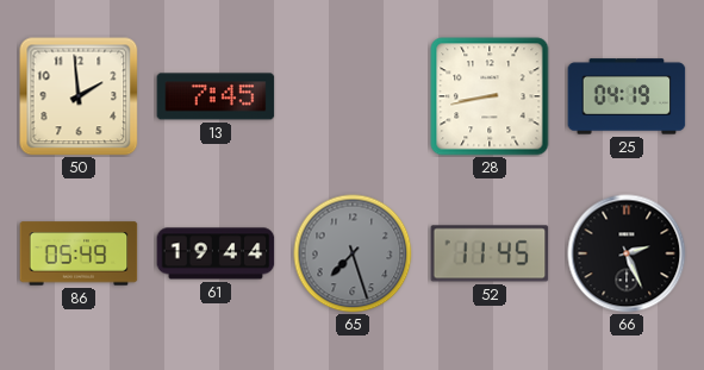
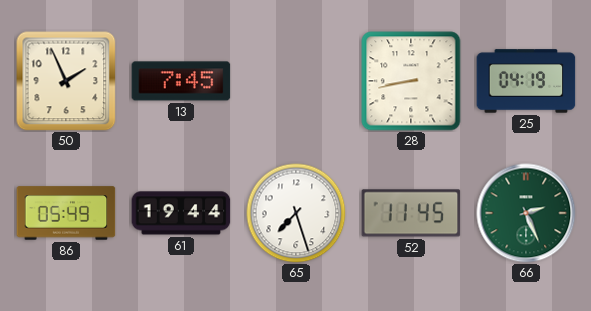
50: 1:59 -> 1:56
65 dial: grey -> white
66 dial: black -> green
